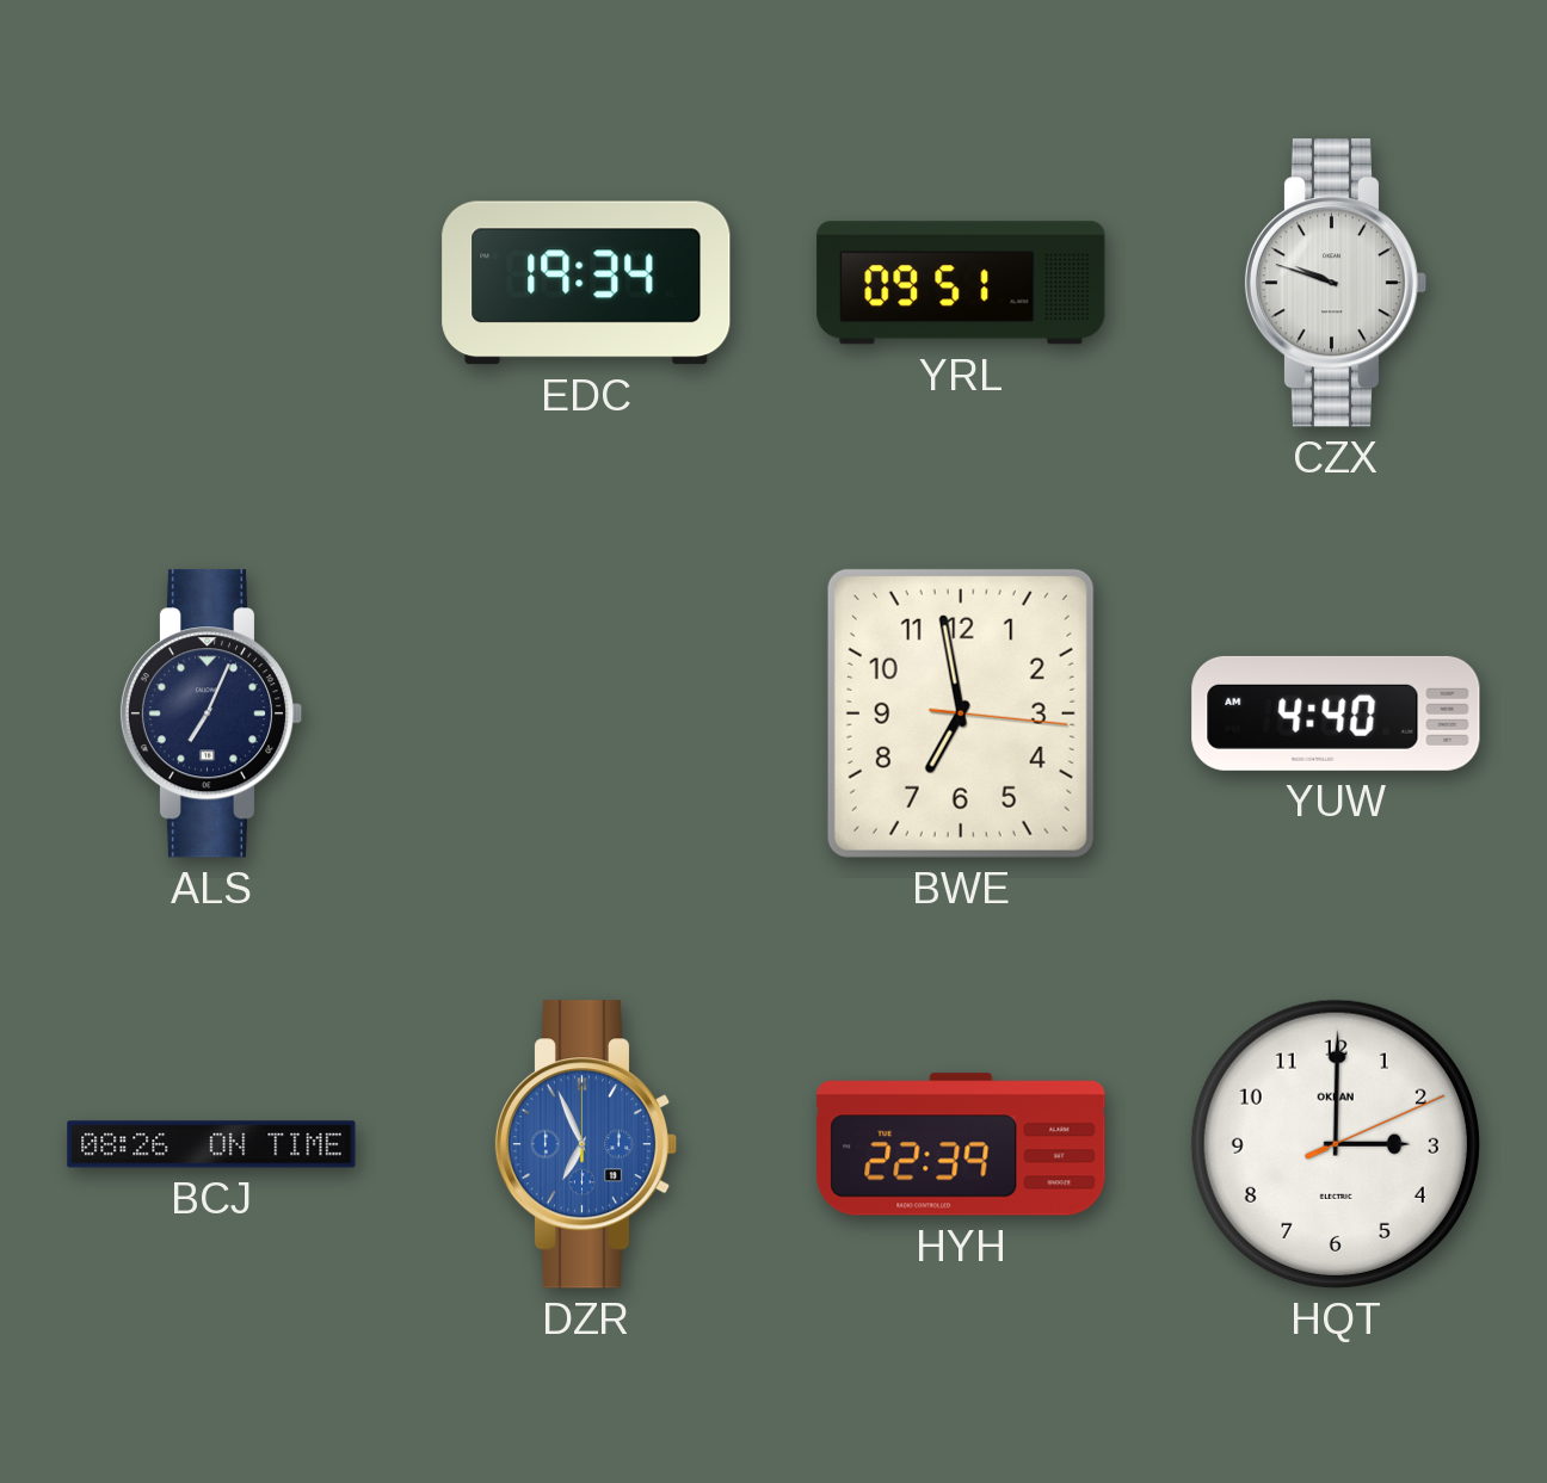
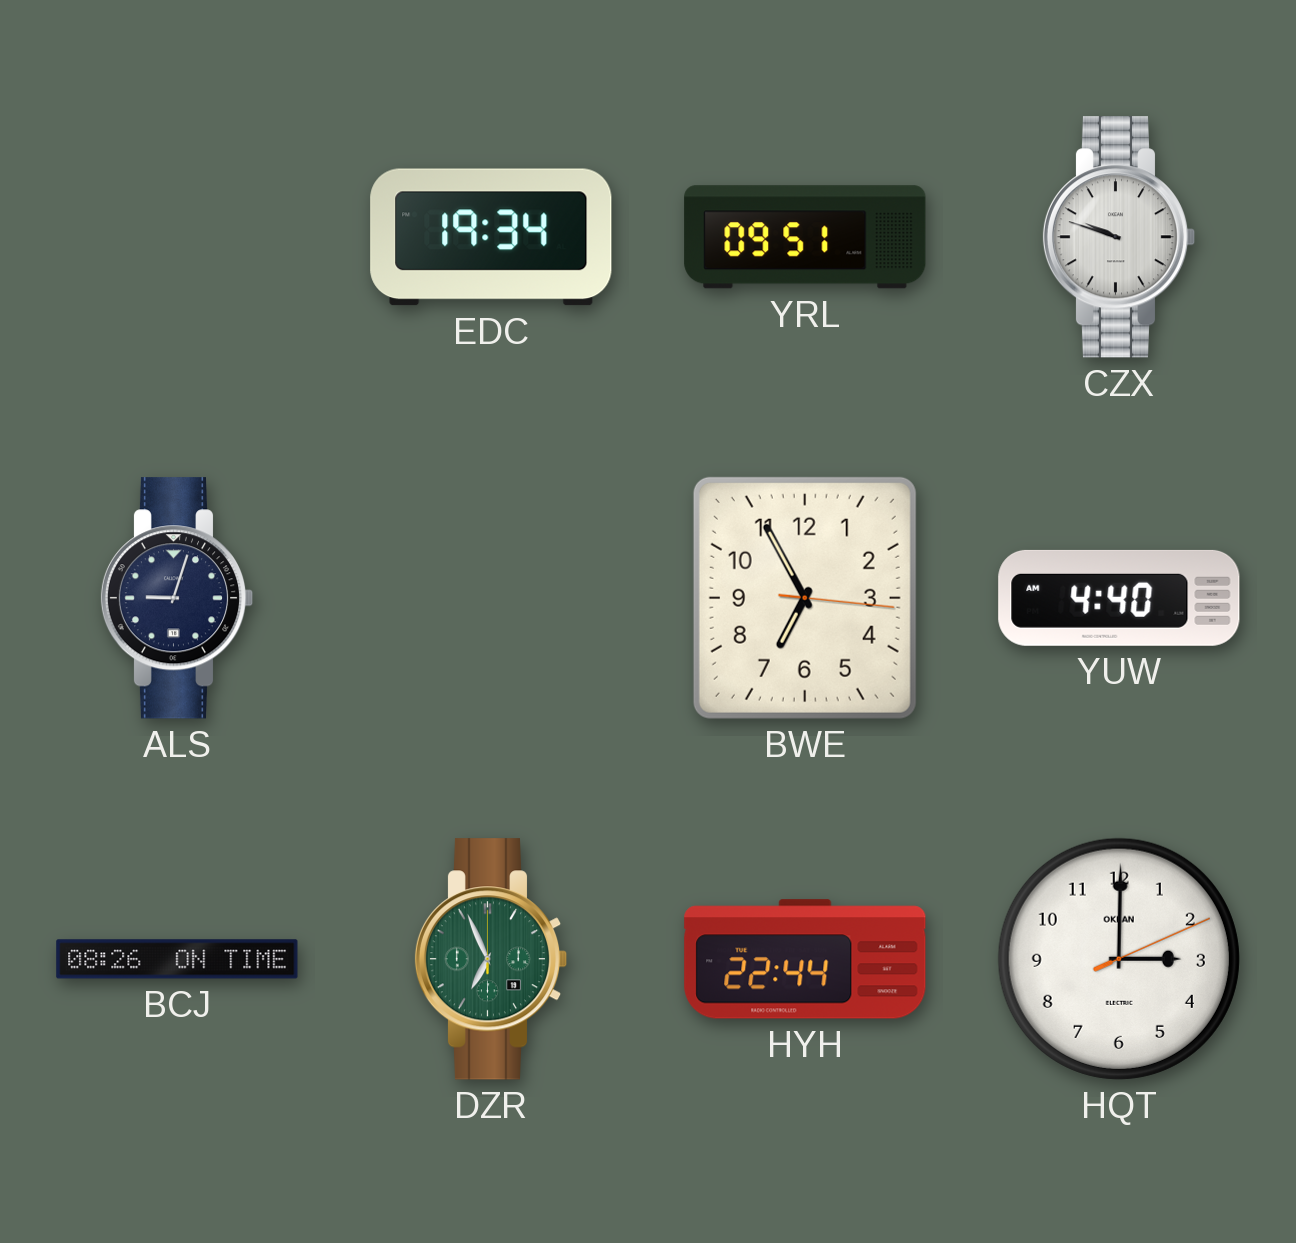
ALS: 7:04 -> 9:03
BWE: 6:58 -> 6:55
DZR dial: blue -> green
HYH: 22:39 -> 22:44
